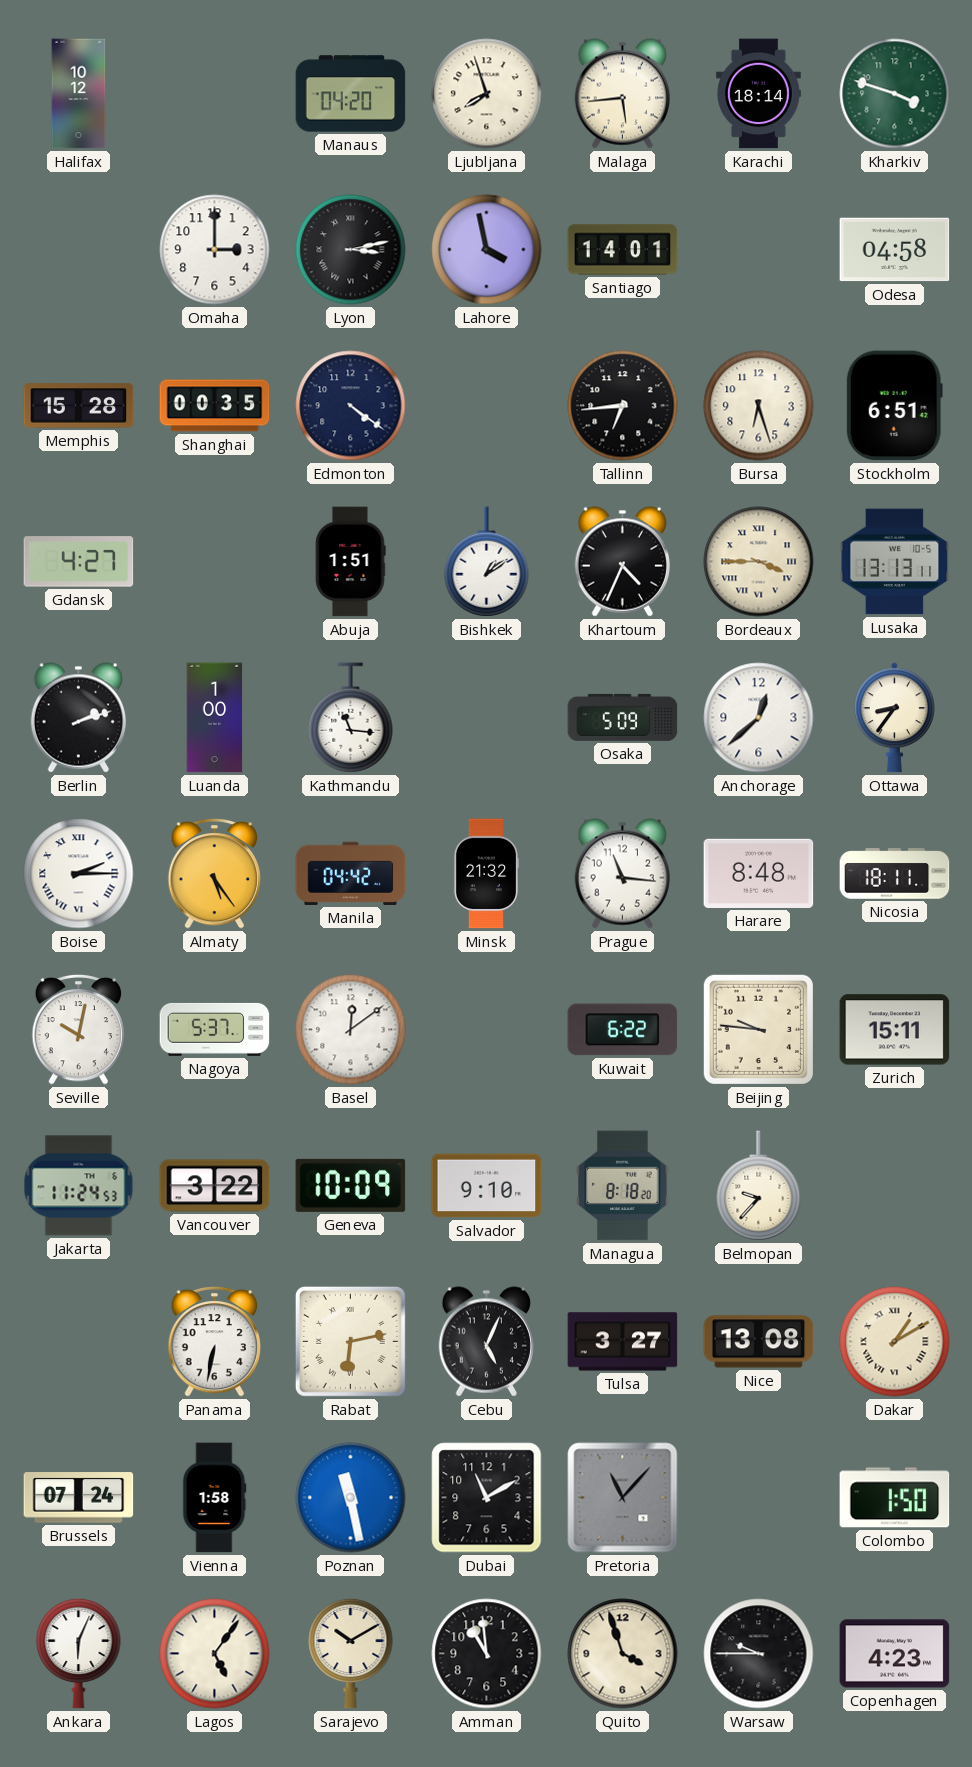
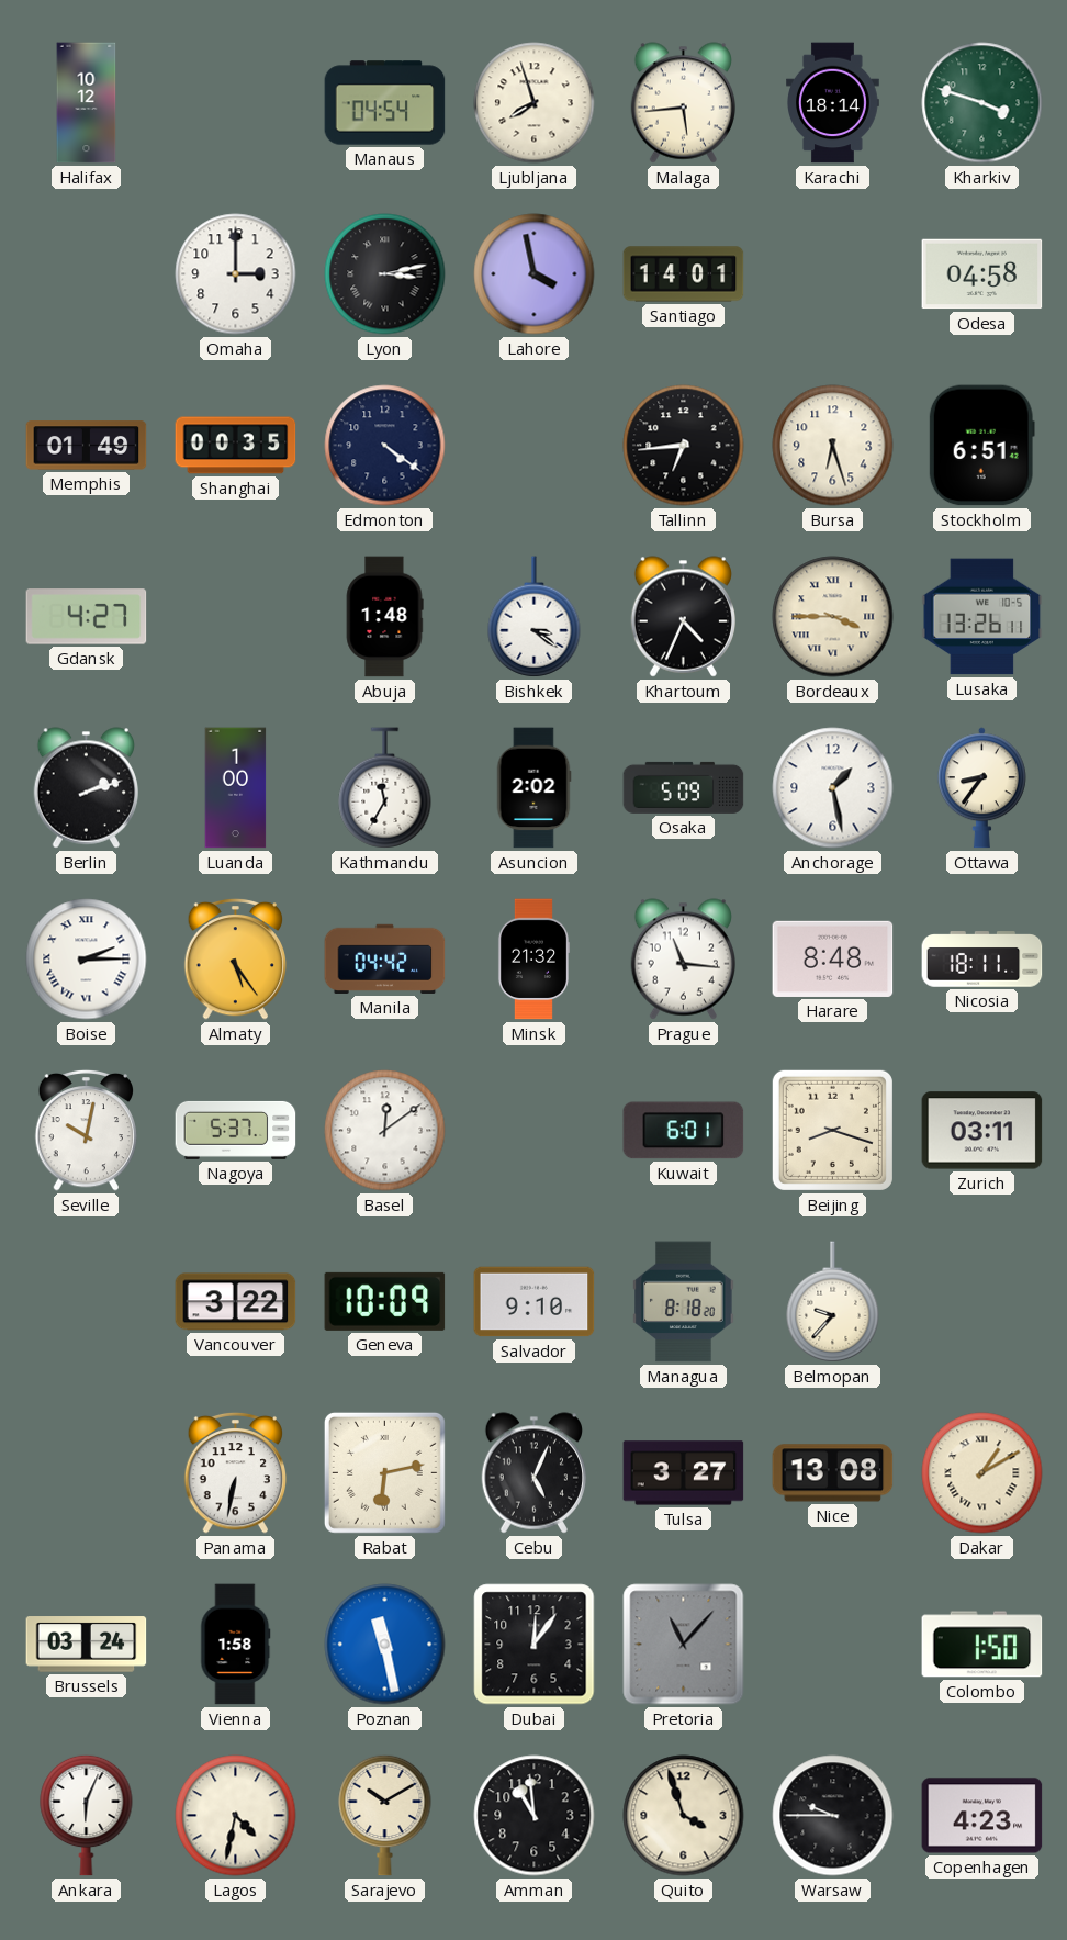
Manaus: 04:20 -> 04:54
Memphis: 15:28 -> 01:49
Abuja: 1:51 -> 1:48
Bishkek: 1:09 -> 3:21
Lusaka: 13:13 -> 13:26
Kathmandu: 11:16 -> 11:35
Asuncion: none -> 2:02
Anchorage: 12:38 -> 1:28
Kuwait: 6:22 -> 6:01
Beijing: 9:46 -> 8:18
Zurich: 15:11 -> 03:11
Jakarta: 11:24 -> none
Brussels: 07:24 -> 03:24
Dubai: 11:10 -> 12:06
Lagos: 5:06 -> 4:32
